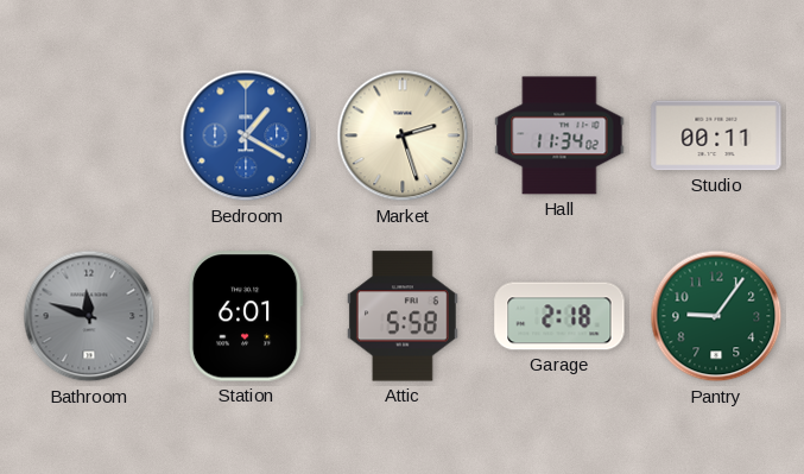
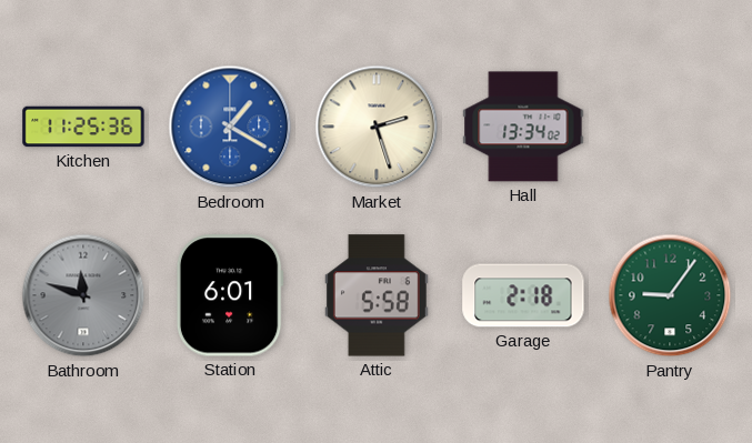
Kitchen: none -> 11:25
Hall: 11:34 -> 13:34
Studio: 00:11 -> none
